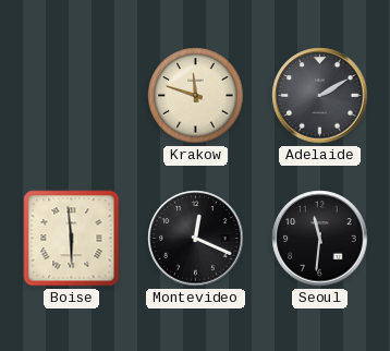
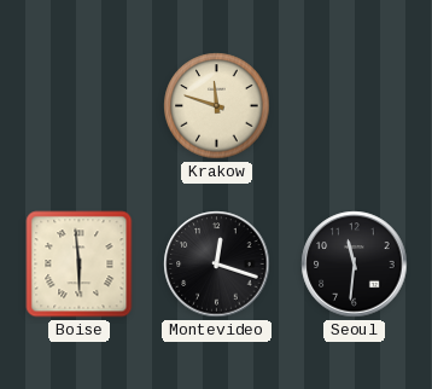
Adelaide: 2:10 -> none
Montevideo: 12:19 -> 12:18
